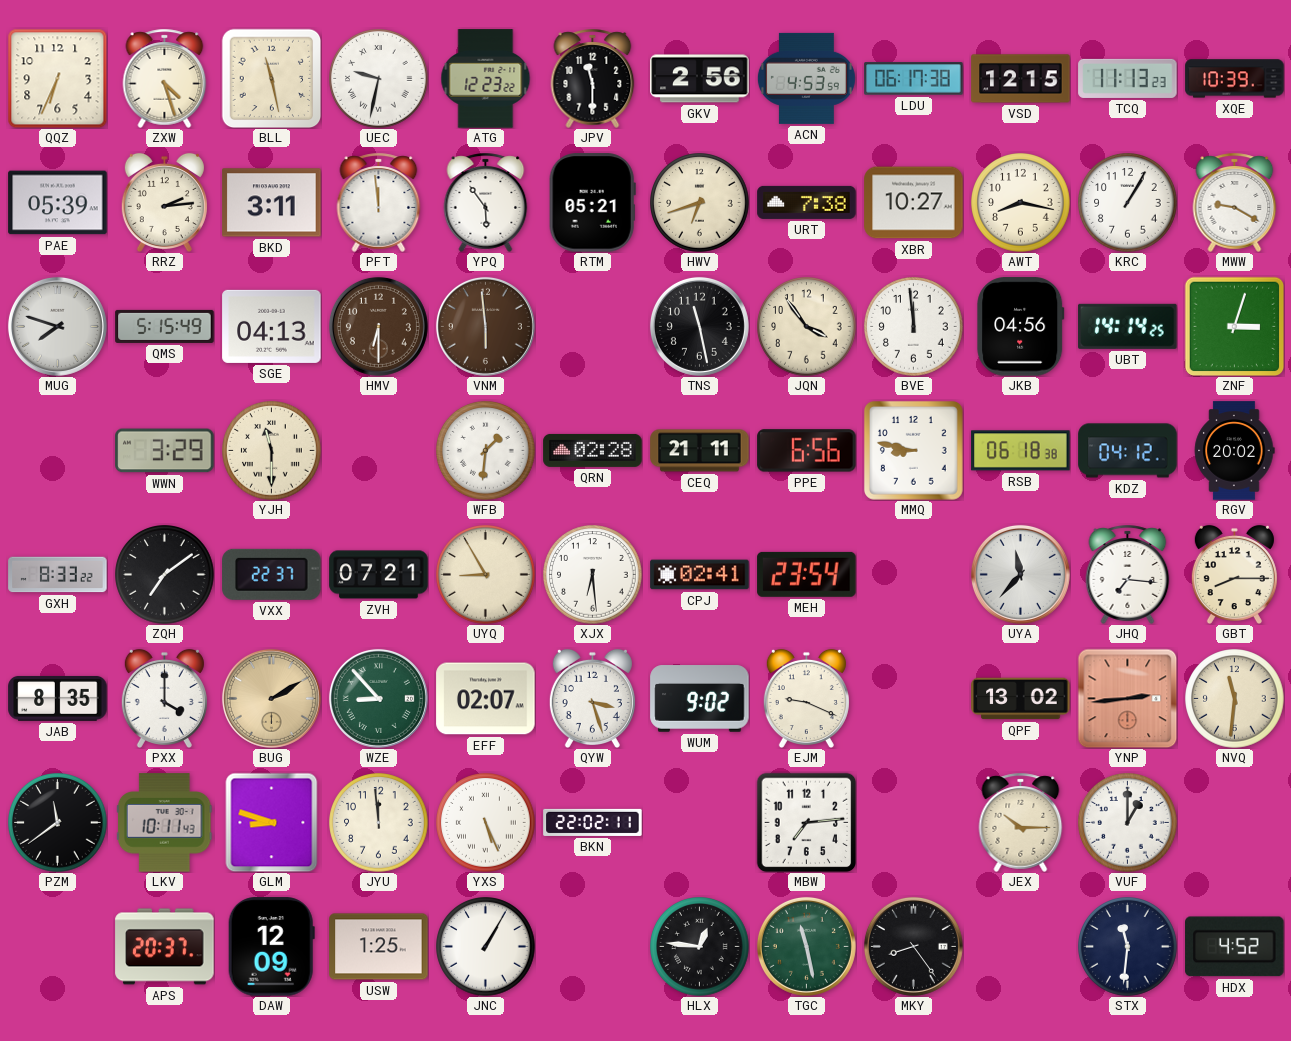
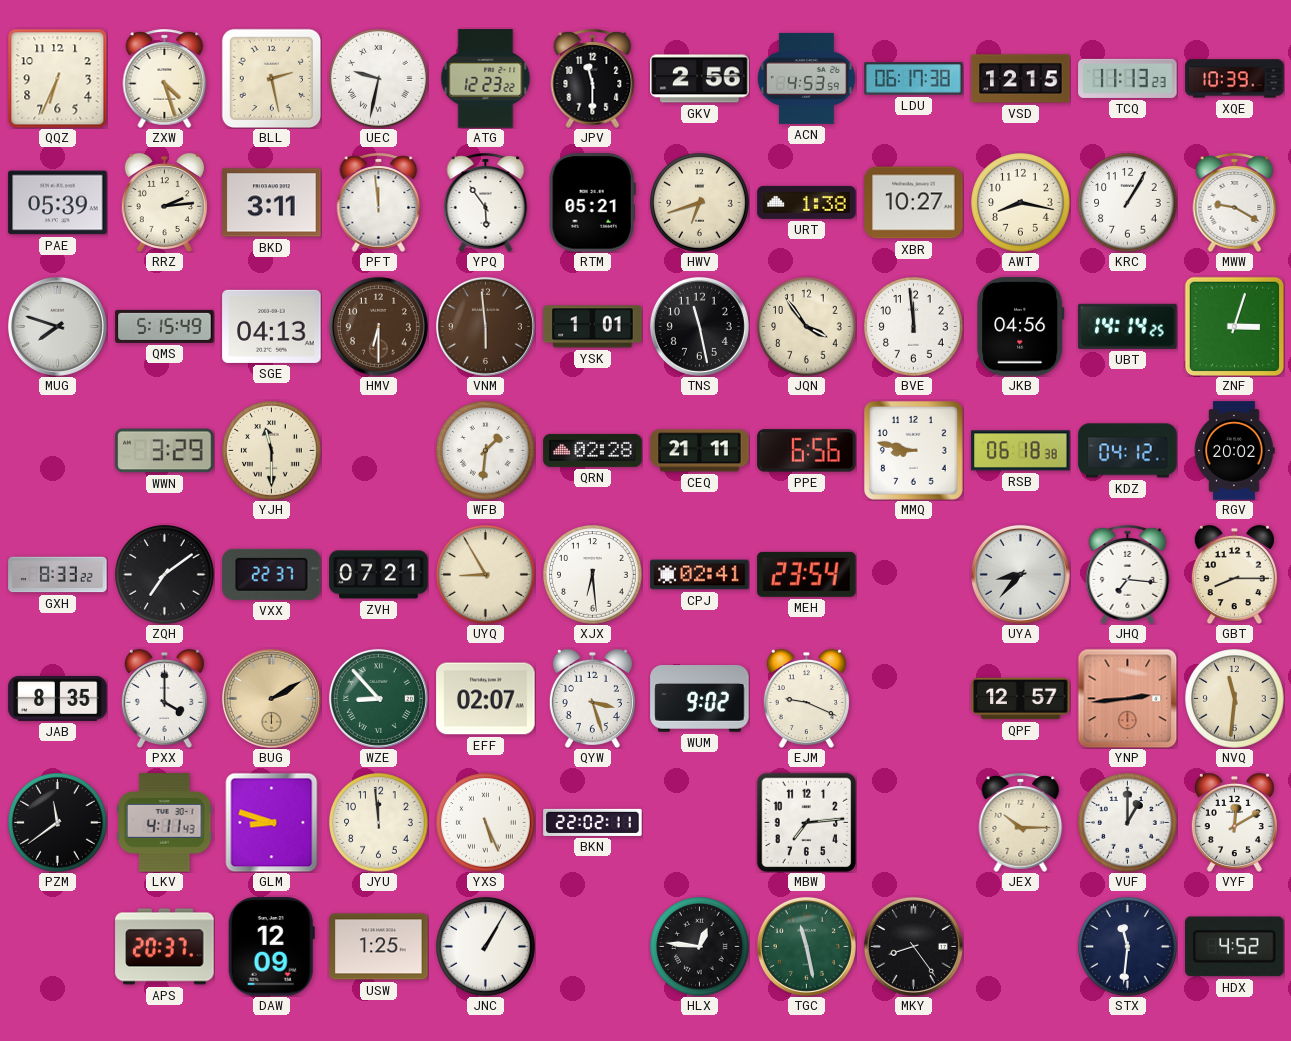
BLL: 11:28 -> 2:28
URT: 7:38 -> 1:38
YSK: none -> 1:01
UYA: 11:37 -> 8:37
QPF: 13:02 -> 12:57
LKV: 10:11 -> 4:11
VYF: none -> 12:10
